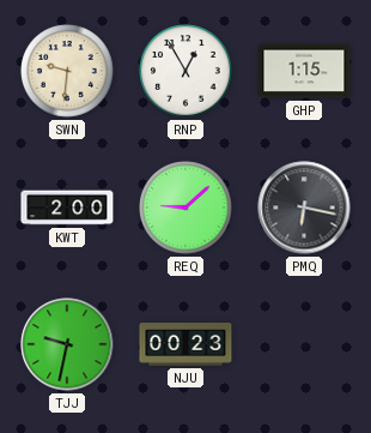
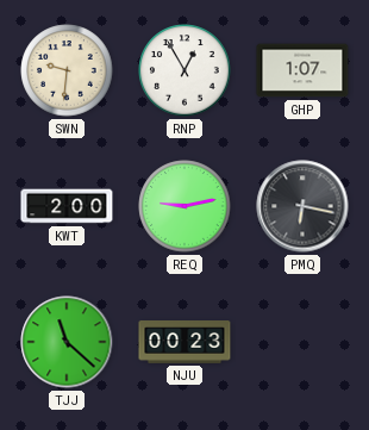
GHP: 1:15 -> 1:07
REQ: 9:08 -> 9:13
TJJ: 9:32 -> 11:22
